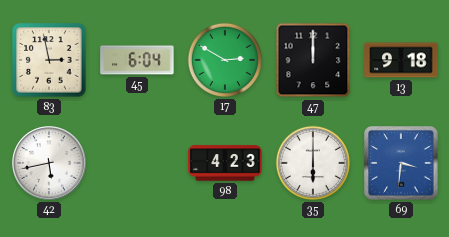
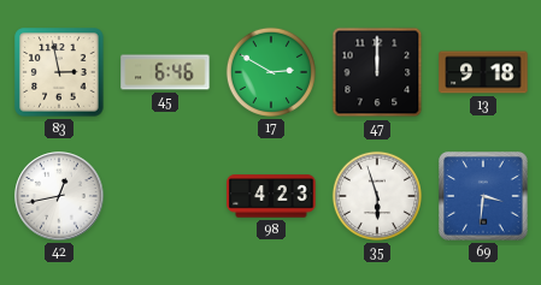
45: 6:04 -> 6:46
42: 5:43 -> 12:43
35: 6:00 -> 5:57
